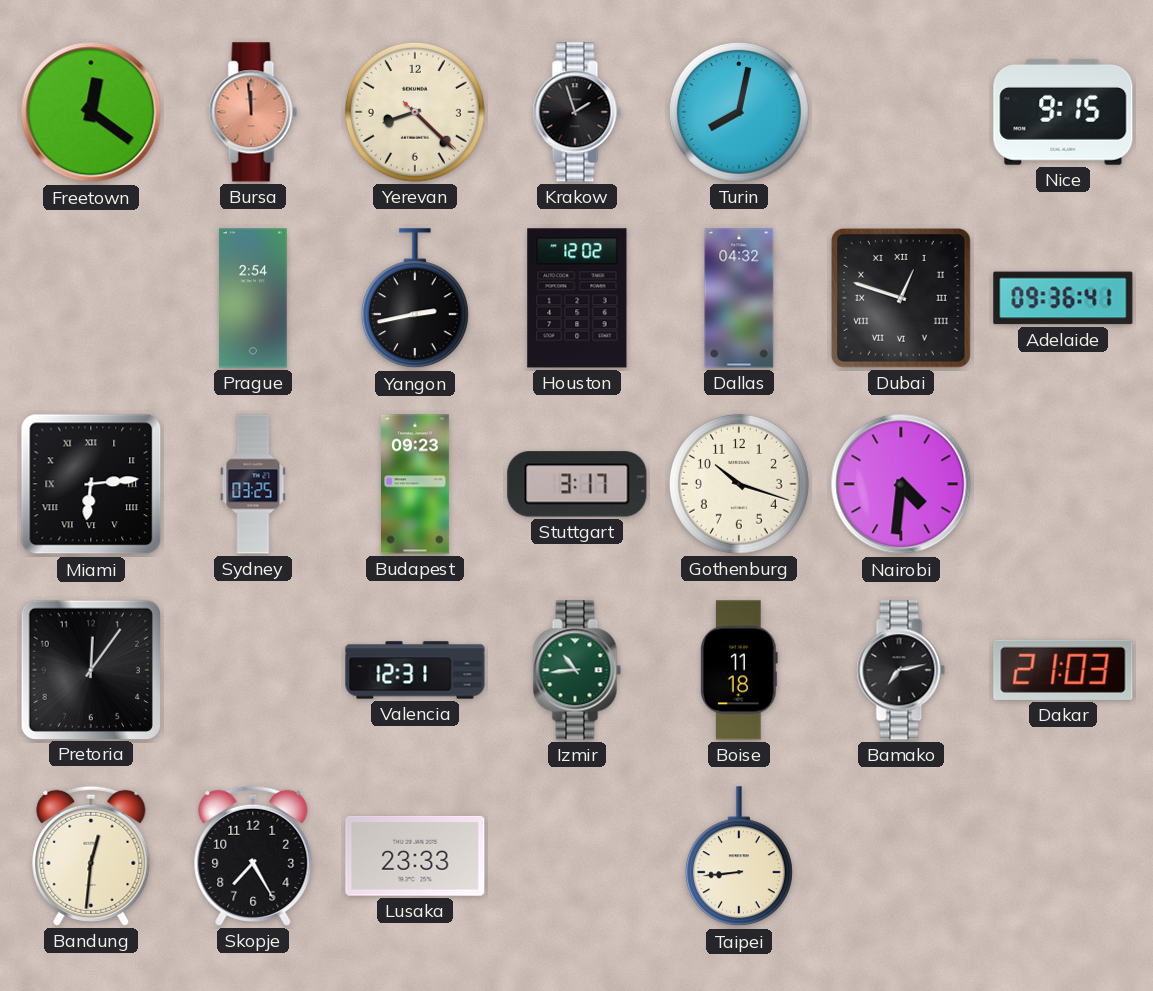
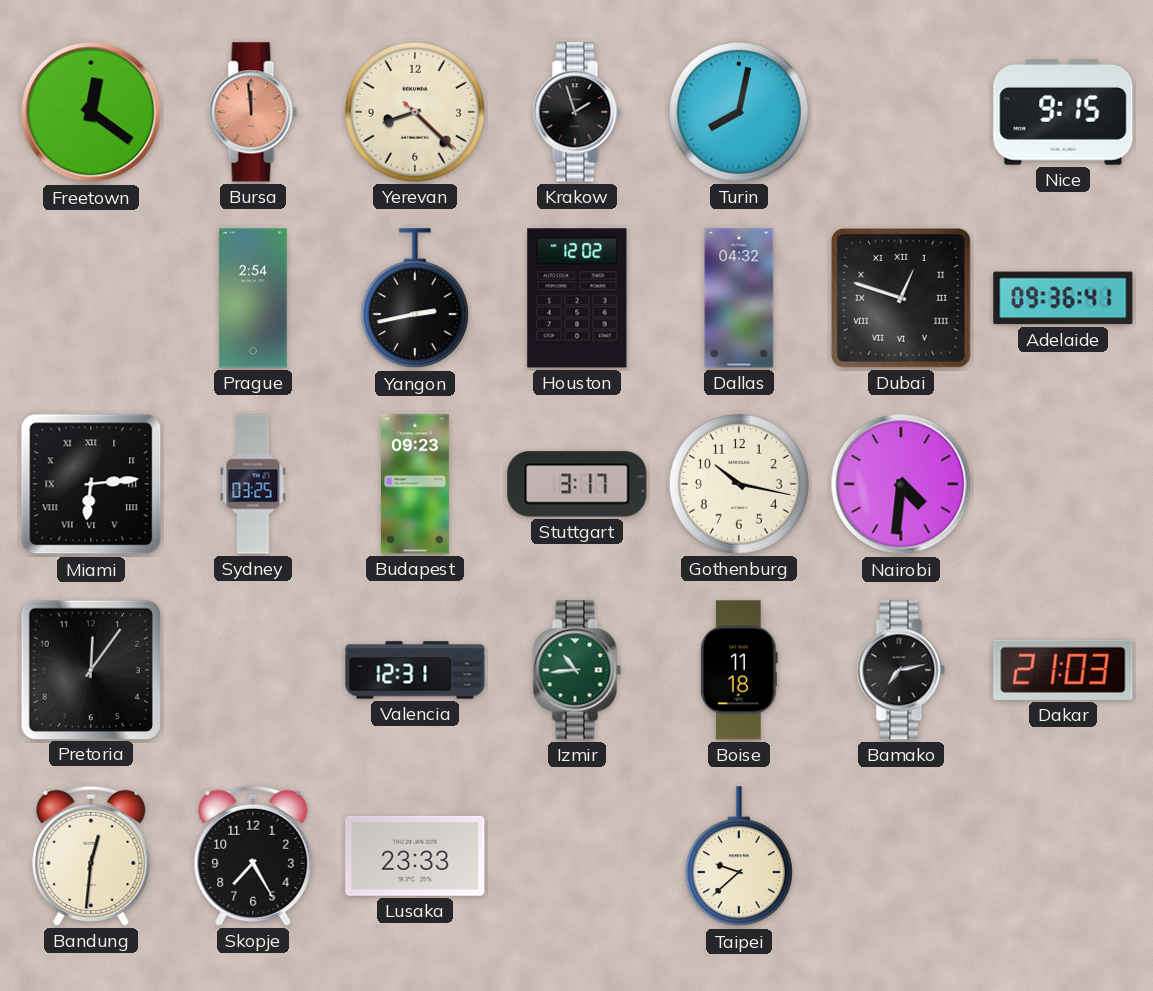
Gothenburg: 10:18 -> 10:17
Taipei: 8:44 -> 9:38
